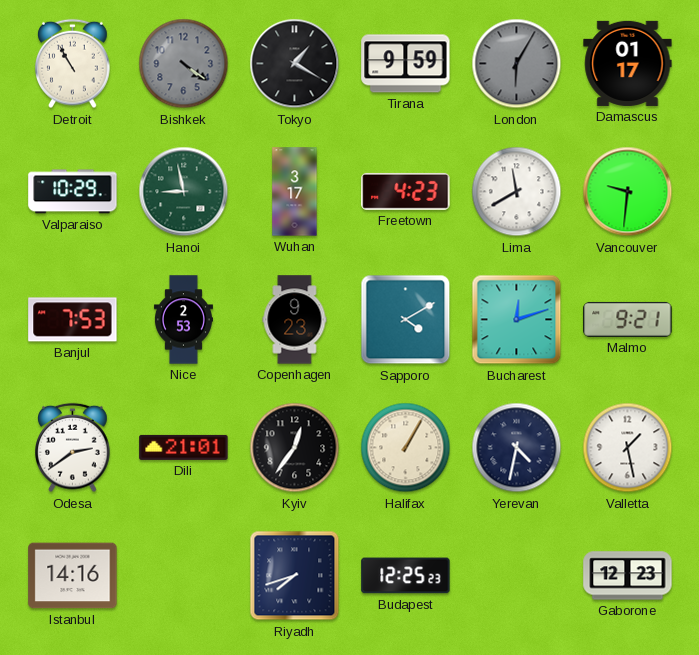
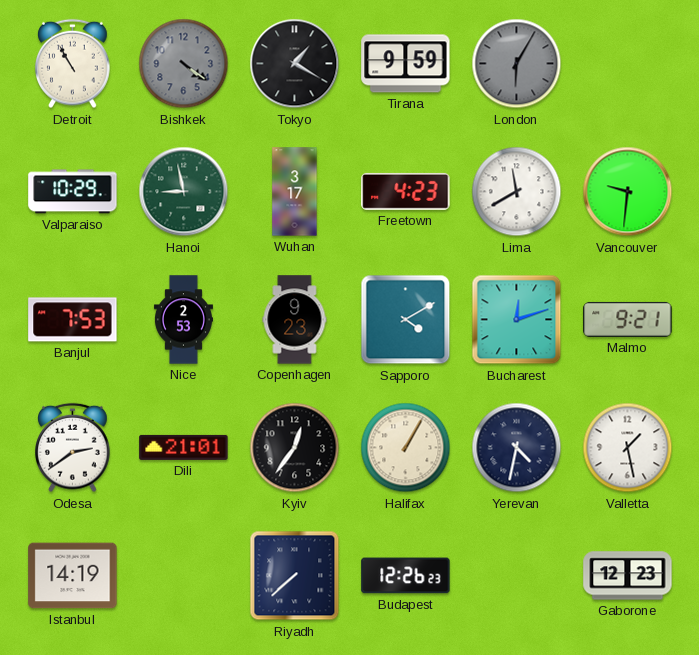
Damascus: 01:17 -> none
Istanbul: 14:16 -> 14:19
Riyadh: 7:42 -> 7:38
Budapest: 12:25 -> 12:26
